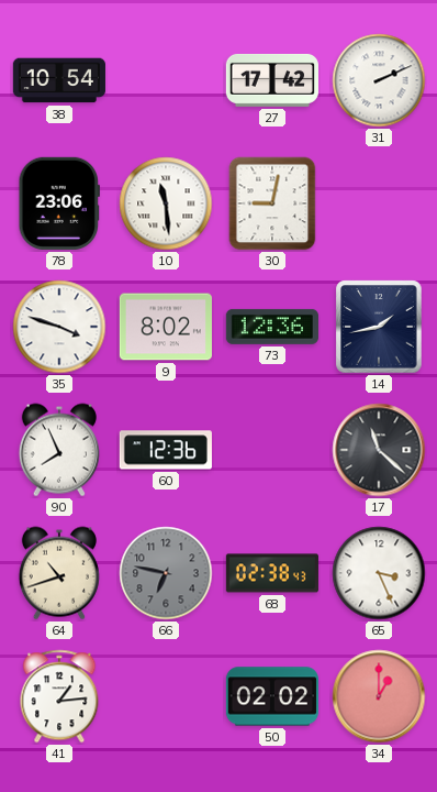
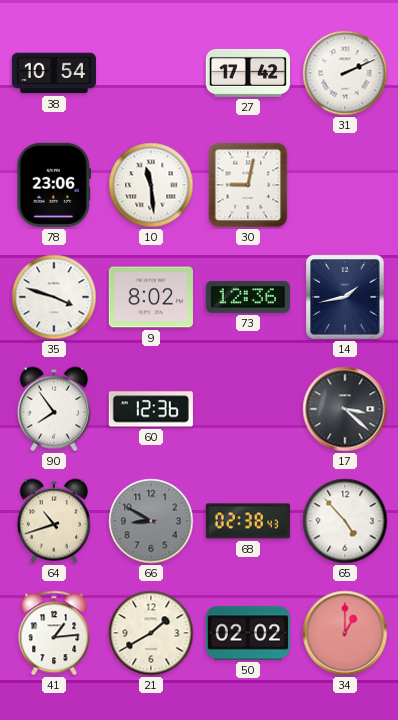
90: 7:56 -> 7:54
17: 11:22 -> 3:22
66: 6:47 -> 8:50
65: 3:26 -> 4:53
21: none -> 1:40
